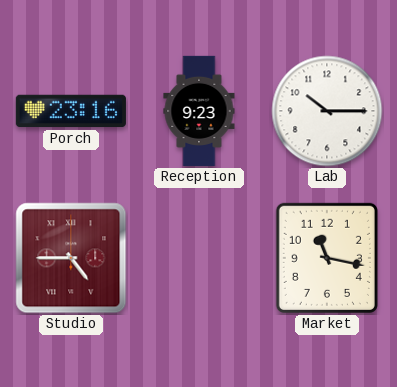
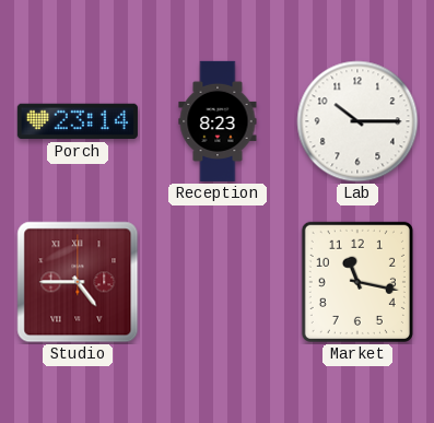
Porch: 23:16 -> 23:14
Reception: 9:23 -> 8:23
